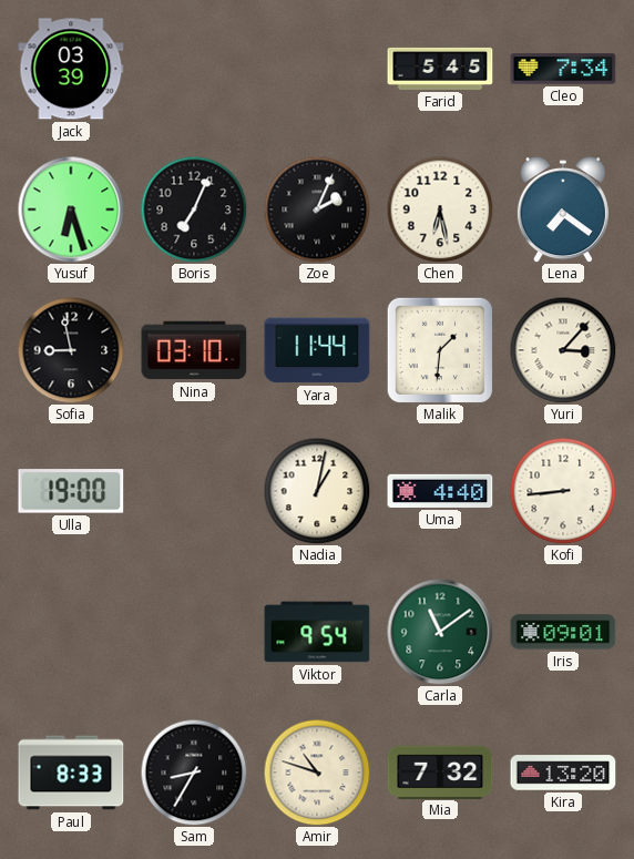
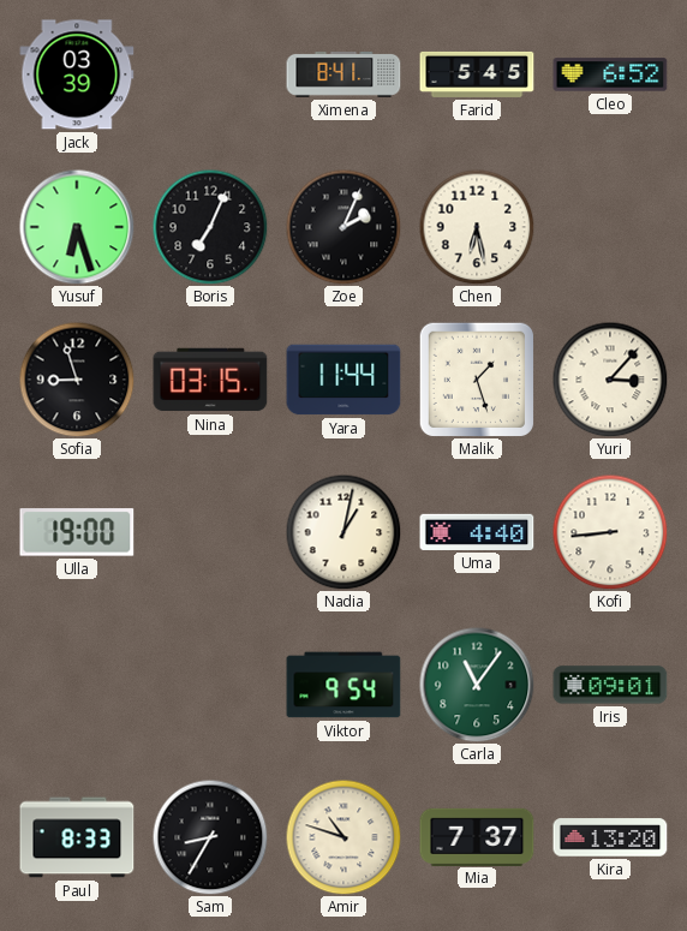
Ximena: none -> 8:41
Cleo: 7:34 -> 6:52
Lena: 7:21 -> none
Sofia: 8:58 -> 8:57
Nina: 03:10 -> 03:15
Malik: 1:31 -> 1:27
Carla: 11:09 -> 11:06
Mia: 7:32 -> 7:37
